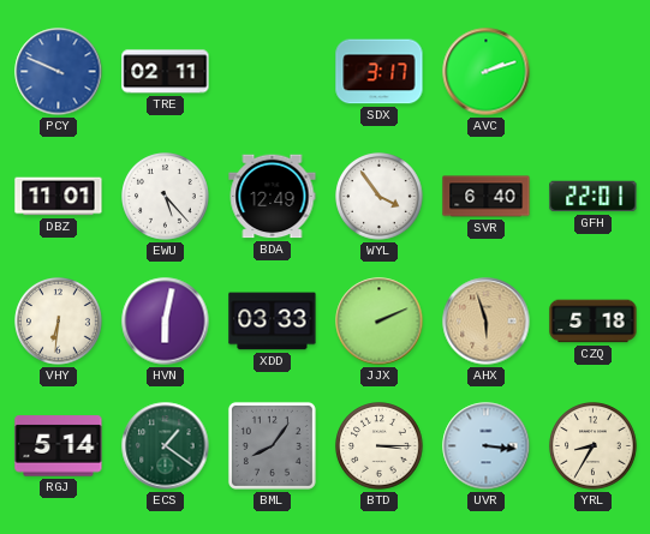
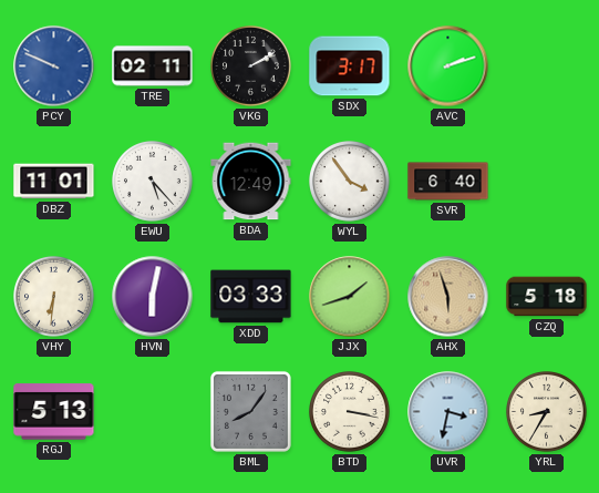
VKG: none -> 2:10
GFH: 22:01 -> none
JJX: 2:11 -> 1:42
RGJ: 5:14 -> 5:13
ECS: 1:21 -> none
BTD: 3:15 -> 3:17
UVR: 3:16 -> 3:32
